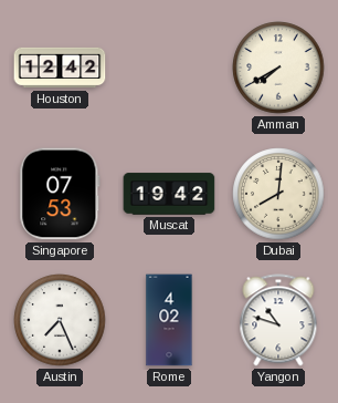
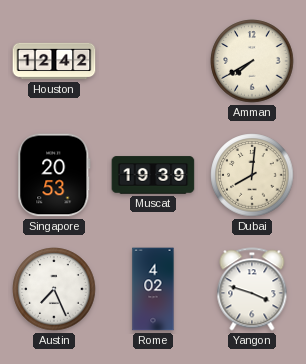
Singapore: 07:53 -> 20:53
Muscat: 19:42 -> 19:39
Yangon: 10:48 -> 3:48
